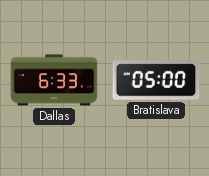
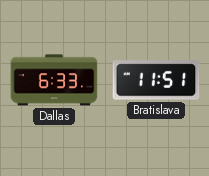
Bratislava: 05:00 -> 11:51
